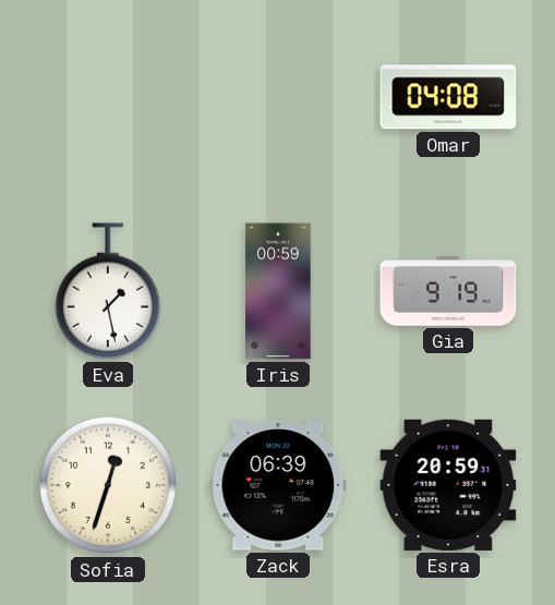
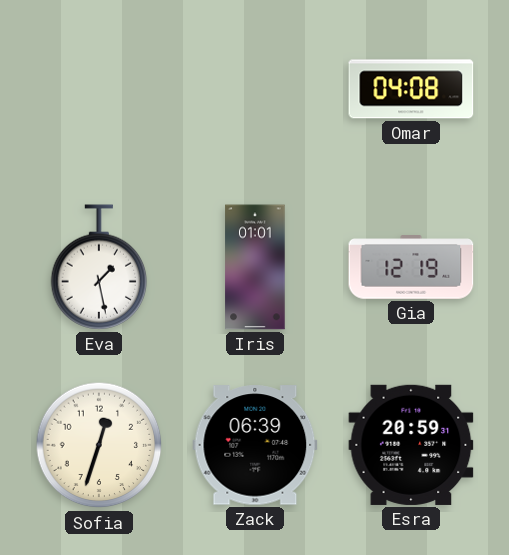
Iris: 00:59 -> 01:01
Gia: 9:19 -> 12:19
